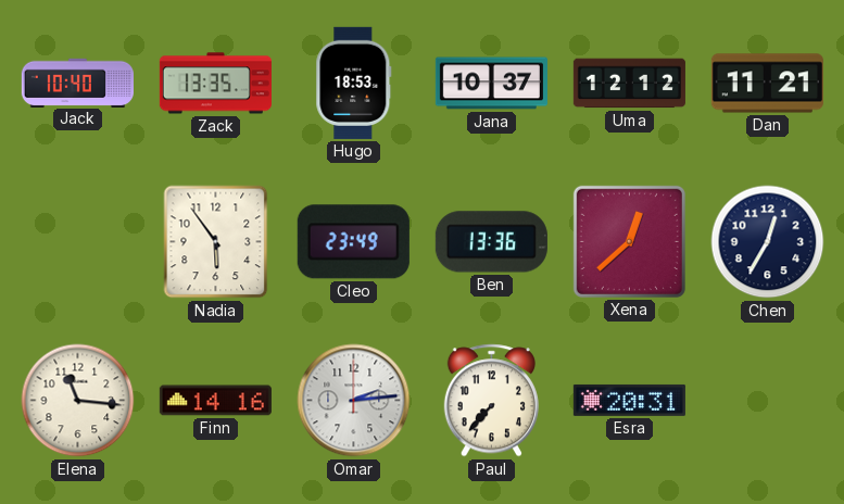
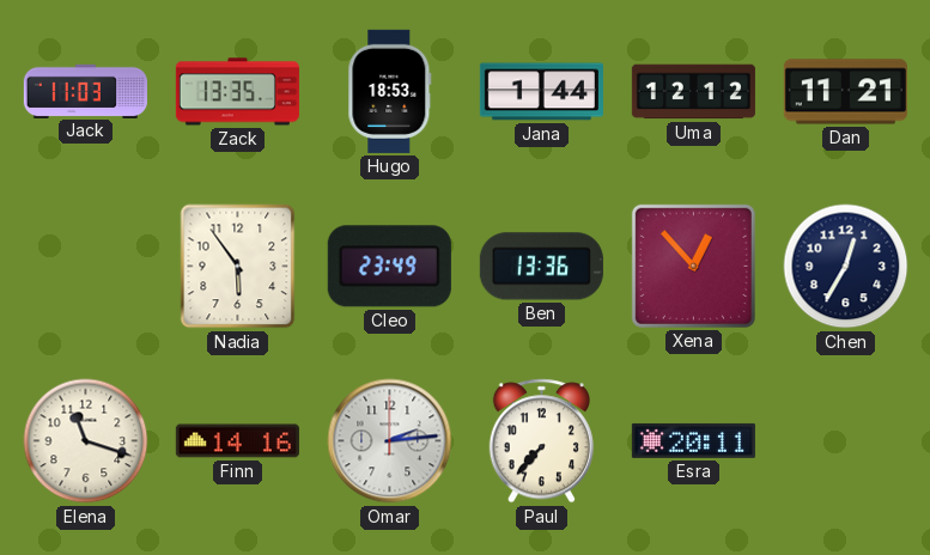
Jack: 10:40 -> 11:03
Jana: 10:37 -> 1:44
Xena: 12:38 -> 12:53
Elena: 11:16 -> 11:18
Esra: 20:31 -> 20:11
